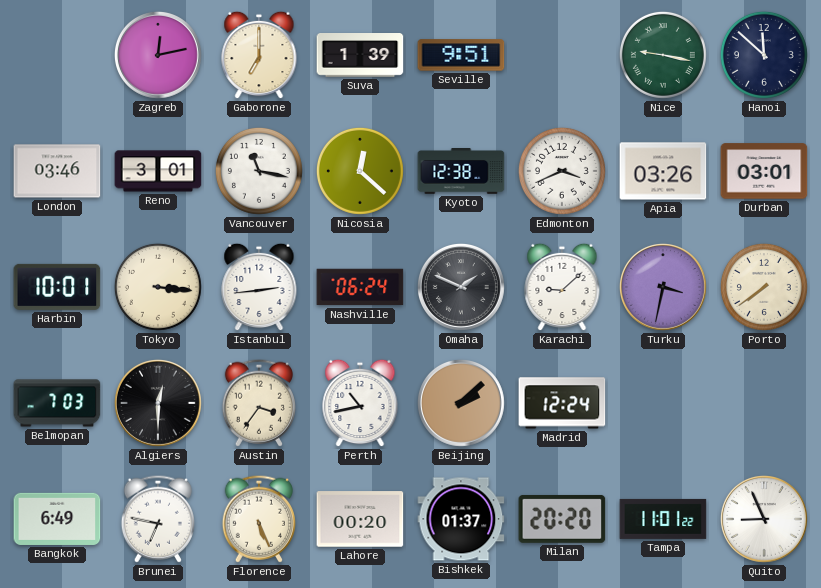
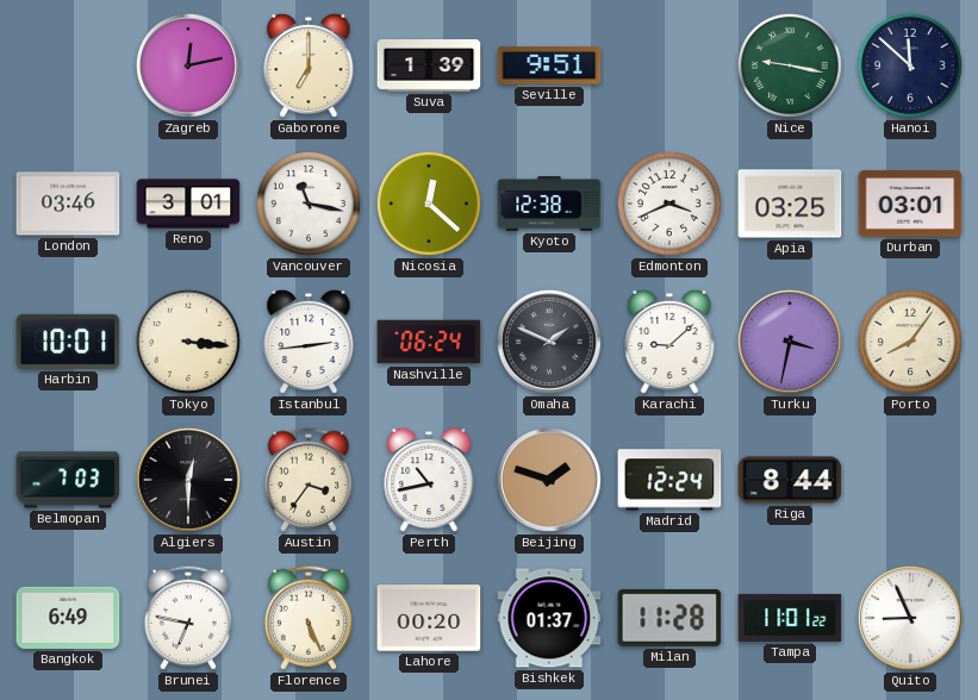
Apia: 03:26 -> 03:25
Porto: 7:39 -> 8:06
Beijing: 2:08 -> 1:48
Riga: none -> 8:44
Milan: 20:20 -> 11:28
